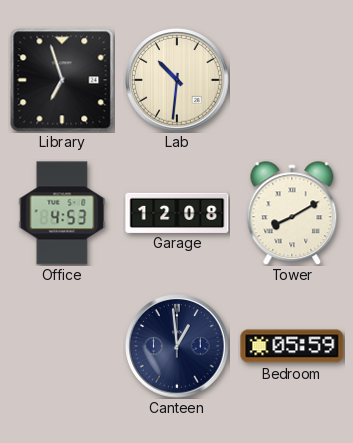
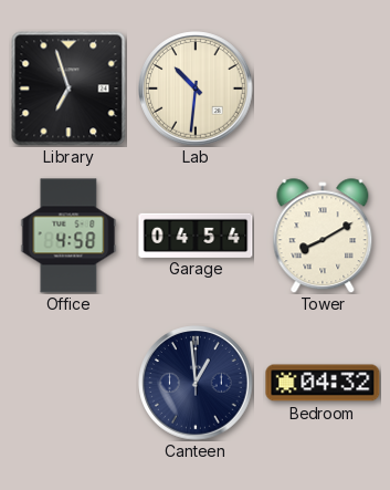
Office: 4:53 -> 4:58
Garage: 12:08 -> 04:54
Bedroom: 05:59 -> 04:32
